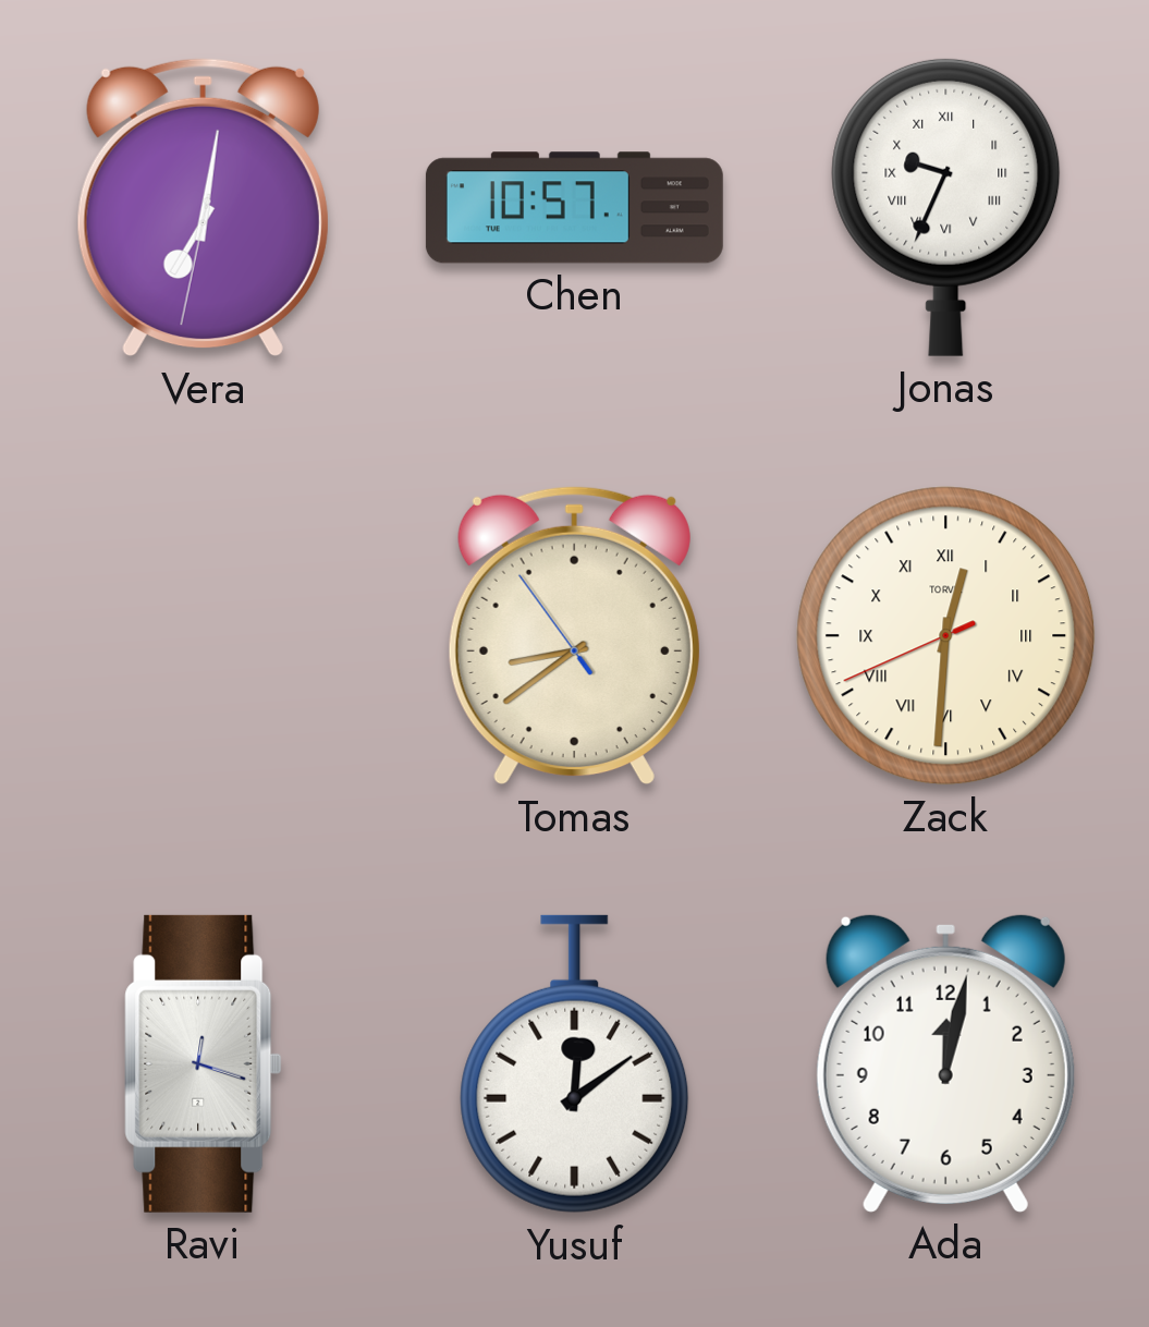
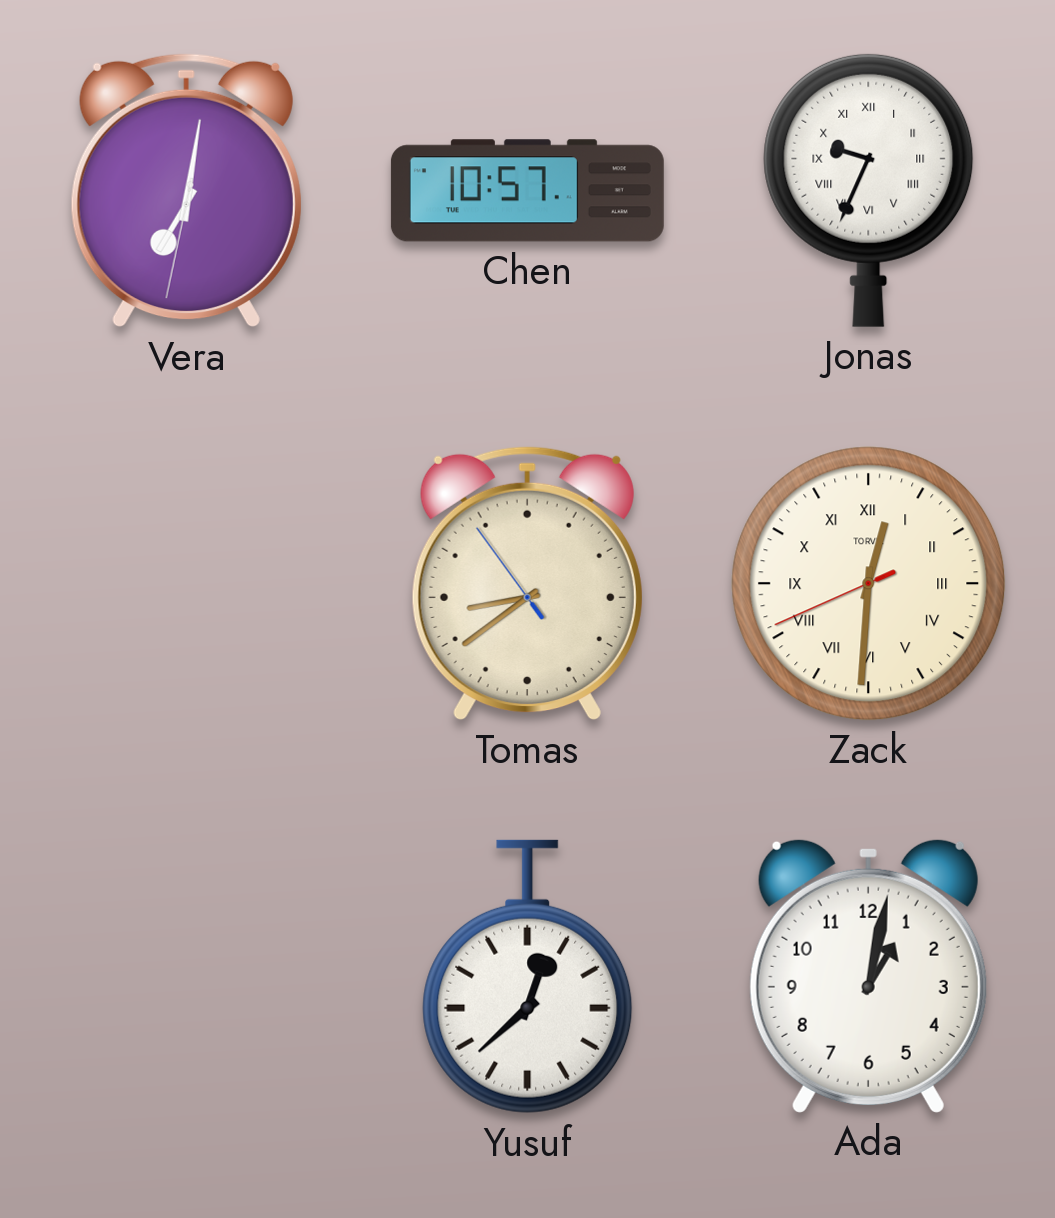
Ravi: 12:18 -> none
Yusuf: 12:09 -> 12:38
Ada: 12:02 -> 1:02
